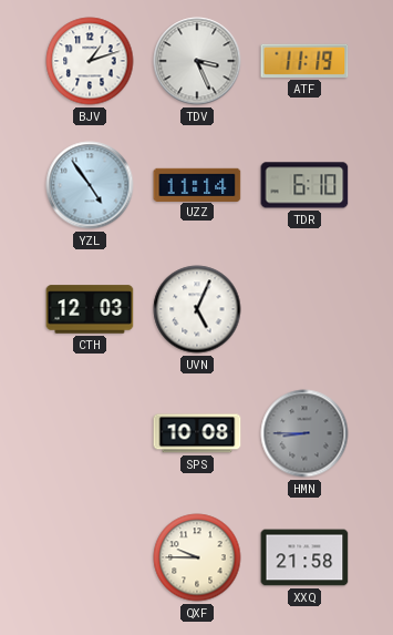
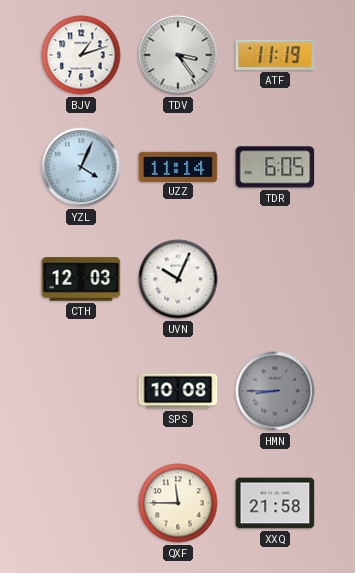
TDV: 3:26 -> 3:24
YZL: 4:54 -> 4:04
TDR: 6:10 -> 6:05
UVN: 5:04 -> 10:04
QXF: 9:45 -> 11:45
